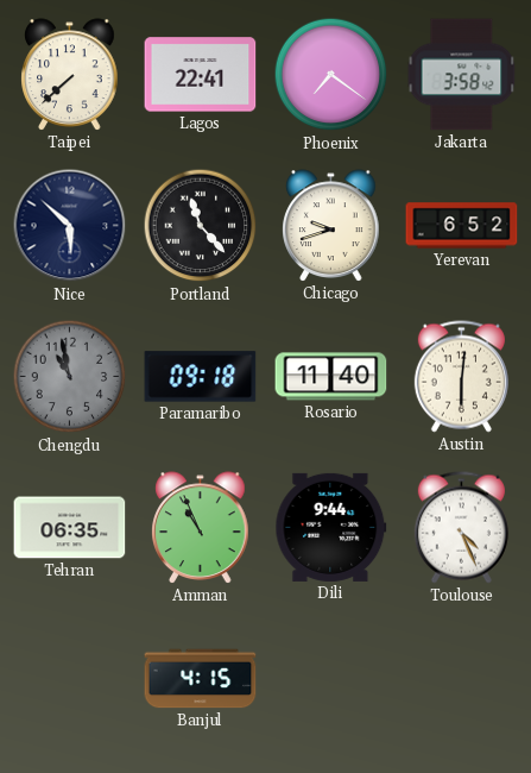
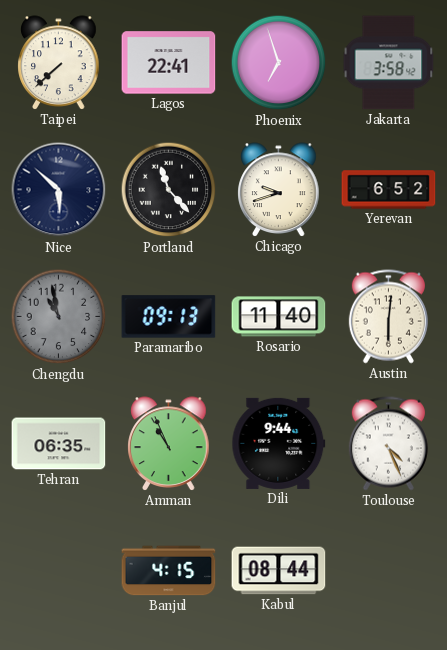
Phoenix: 7:21 -> 6:57
Paramaribo: 09:18 -> 09:13
Kabul: none -> 08:44
